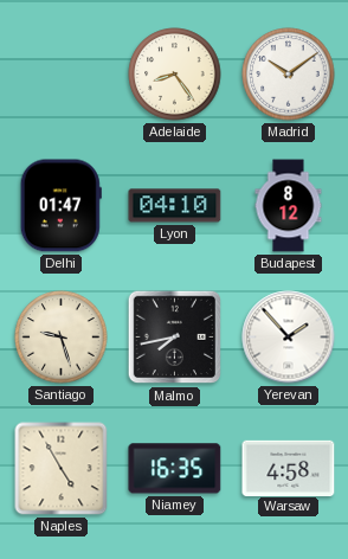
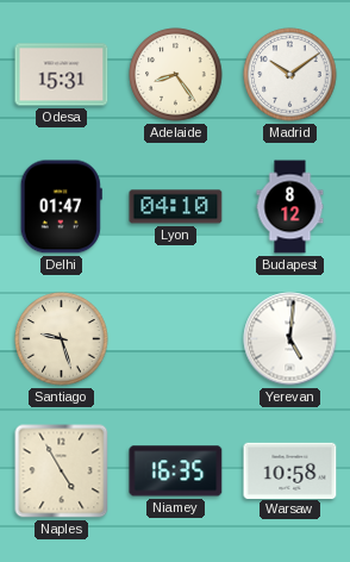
Odesa: none -> 15:31
Malmo: 7:43 -> none
Yerevan: 1:53 -> 5:01
Warsaw: 4:58 -> 10:58
